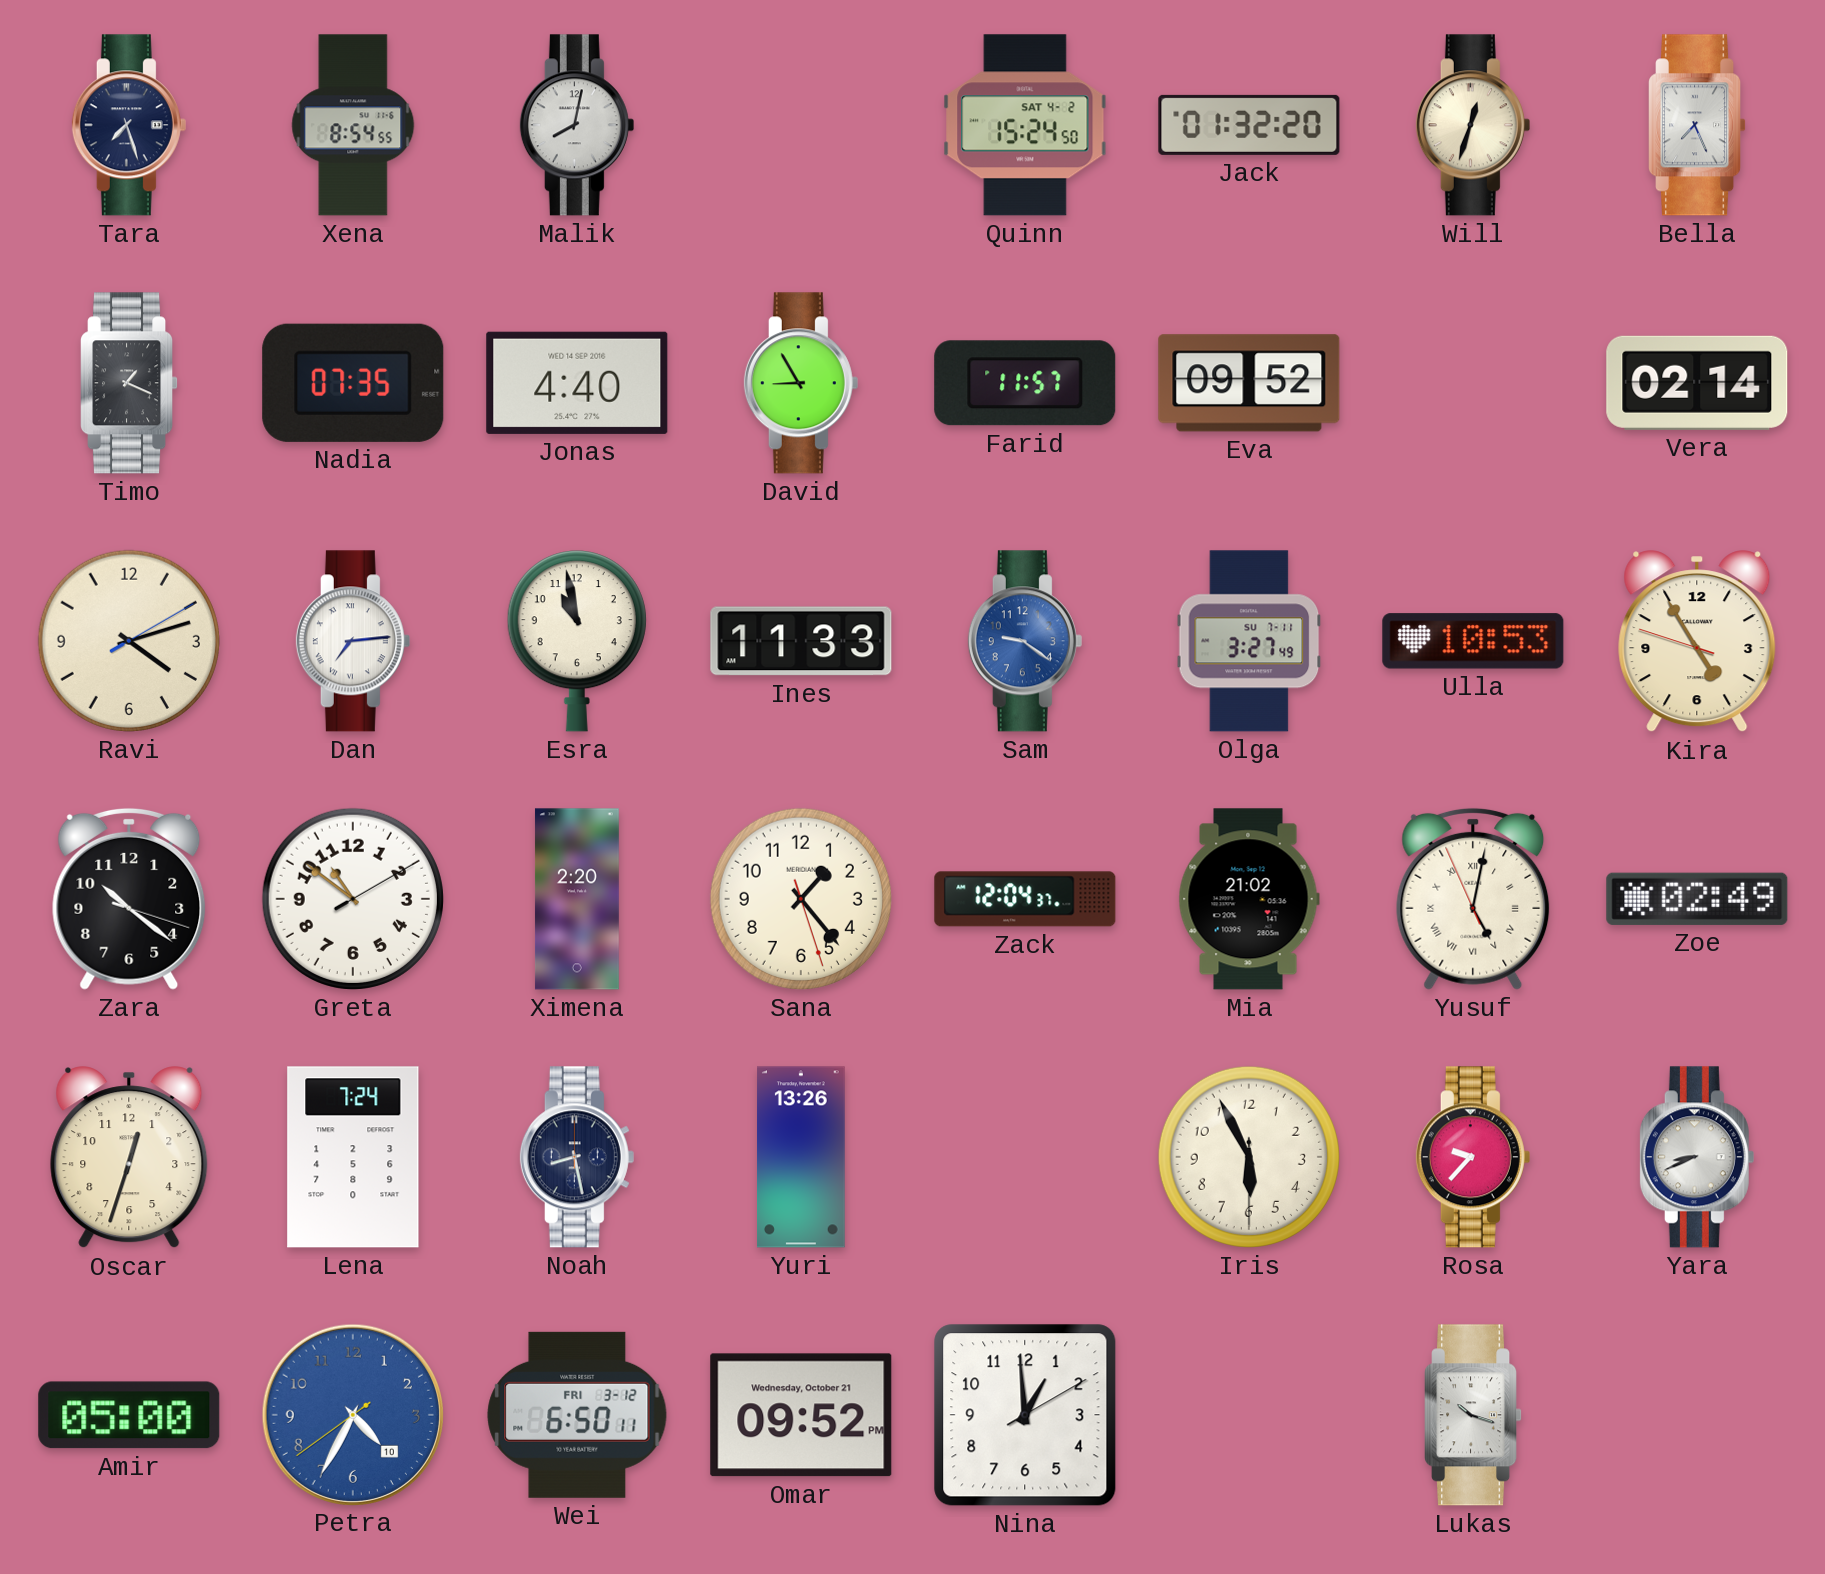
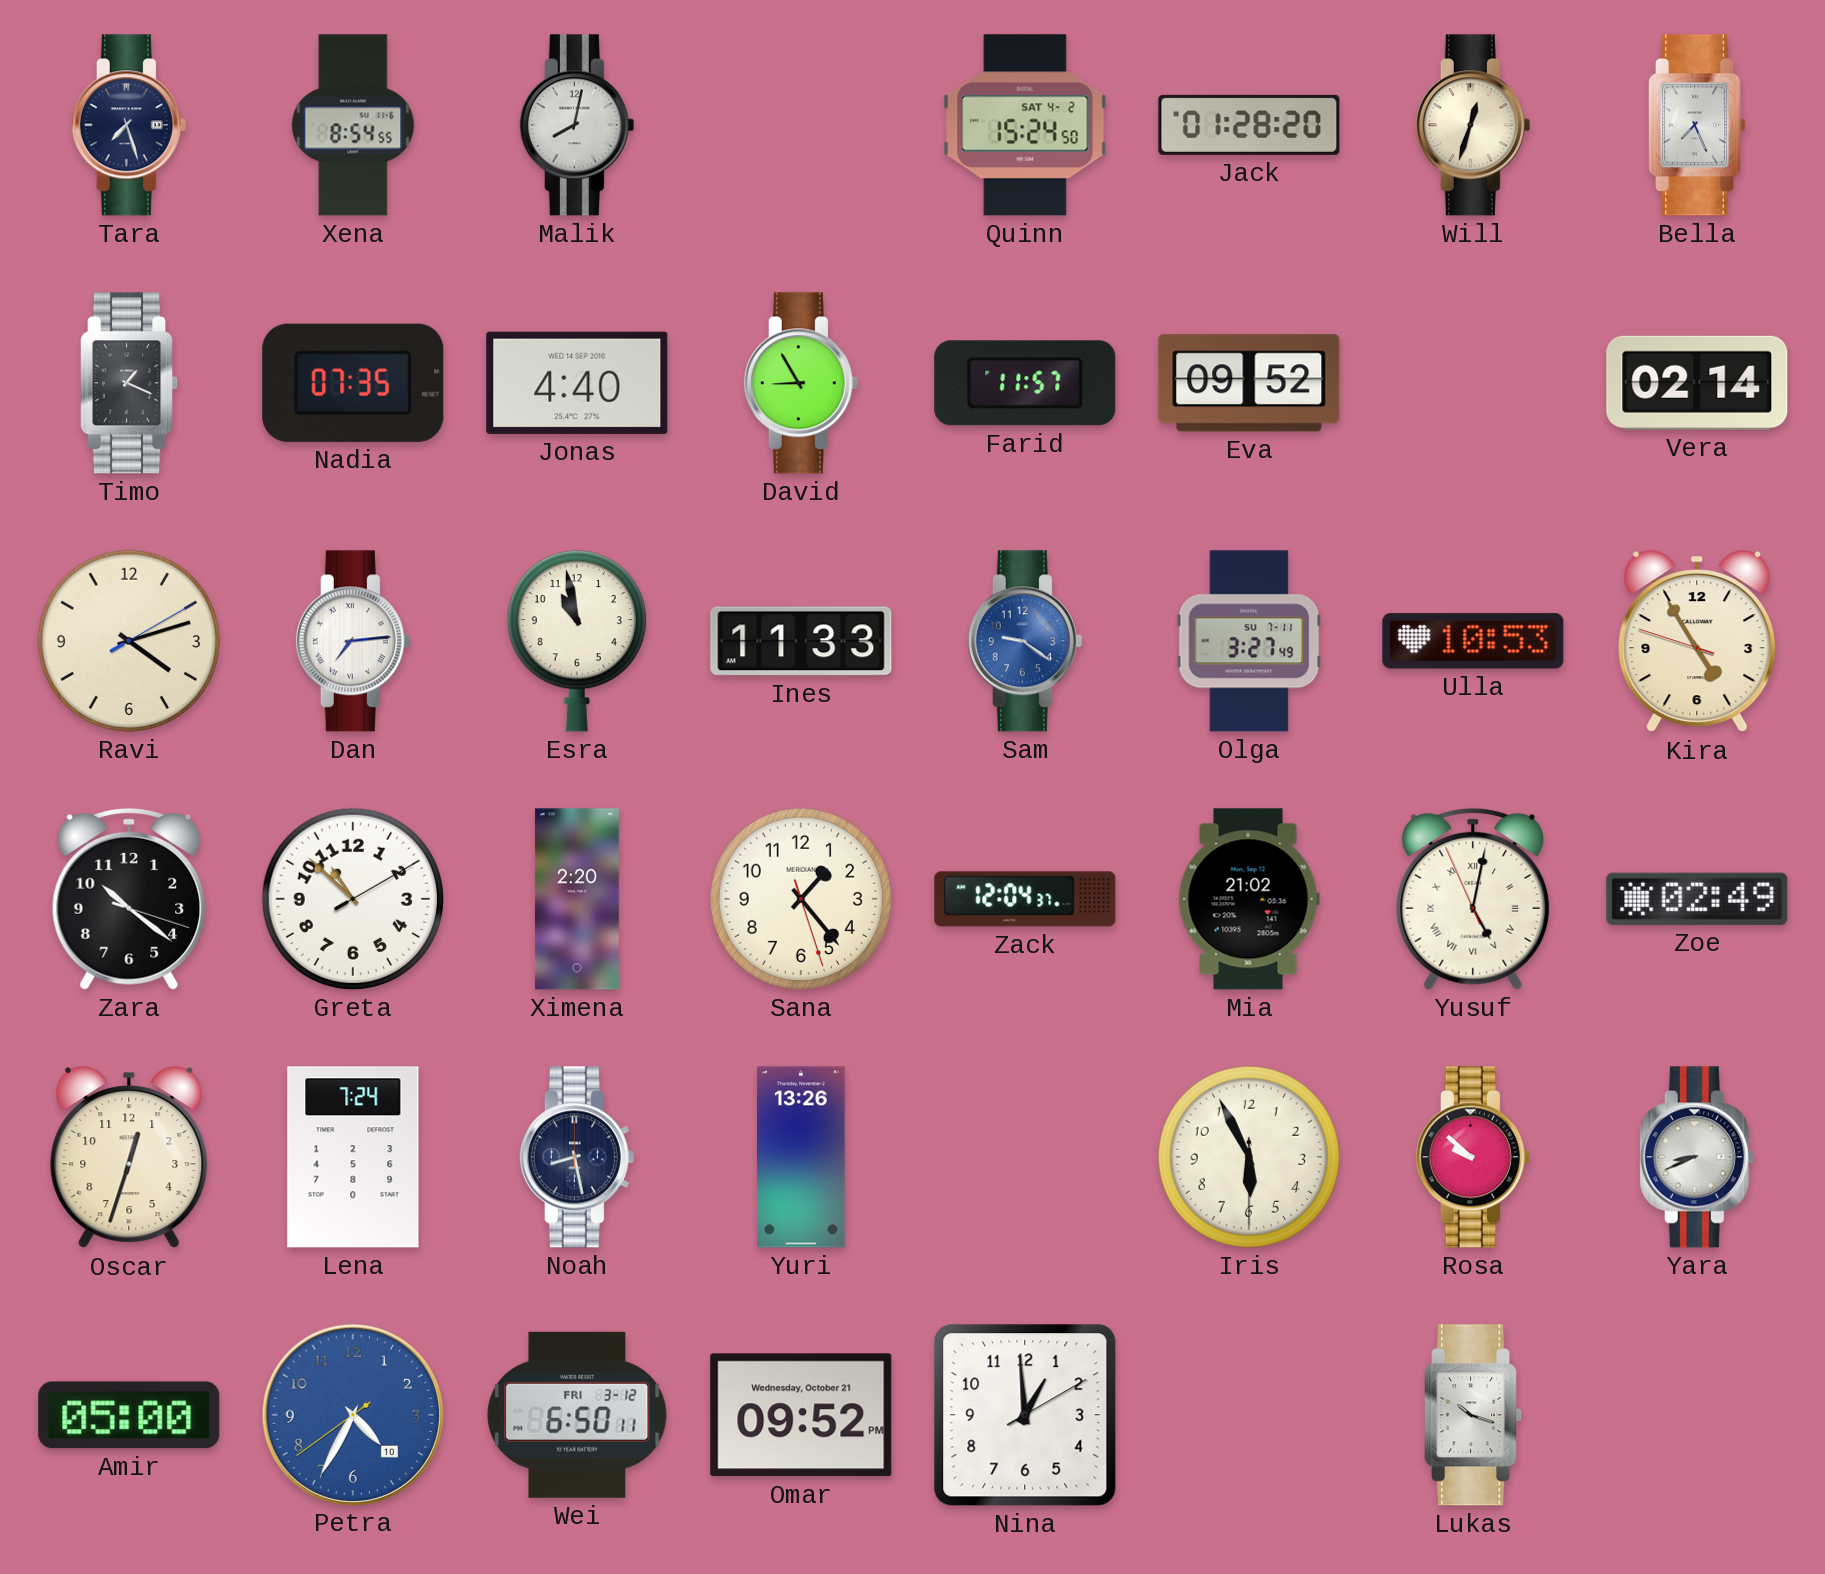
Jack: 01:32 -> 01:28
Greta: 10:51 -> 10:52
Rosa: 9:37 -> 9:52
